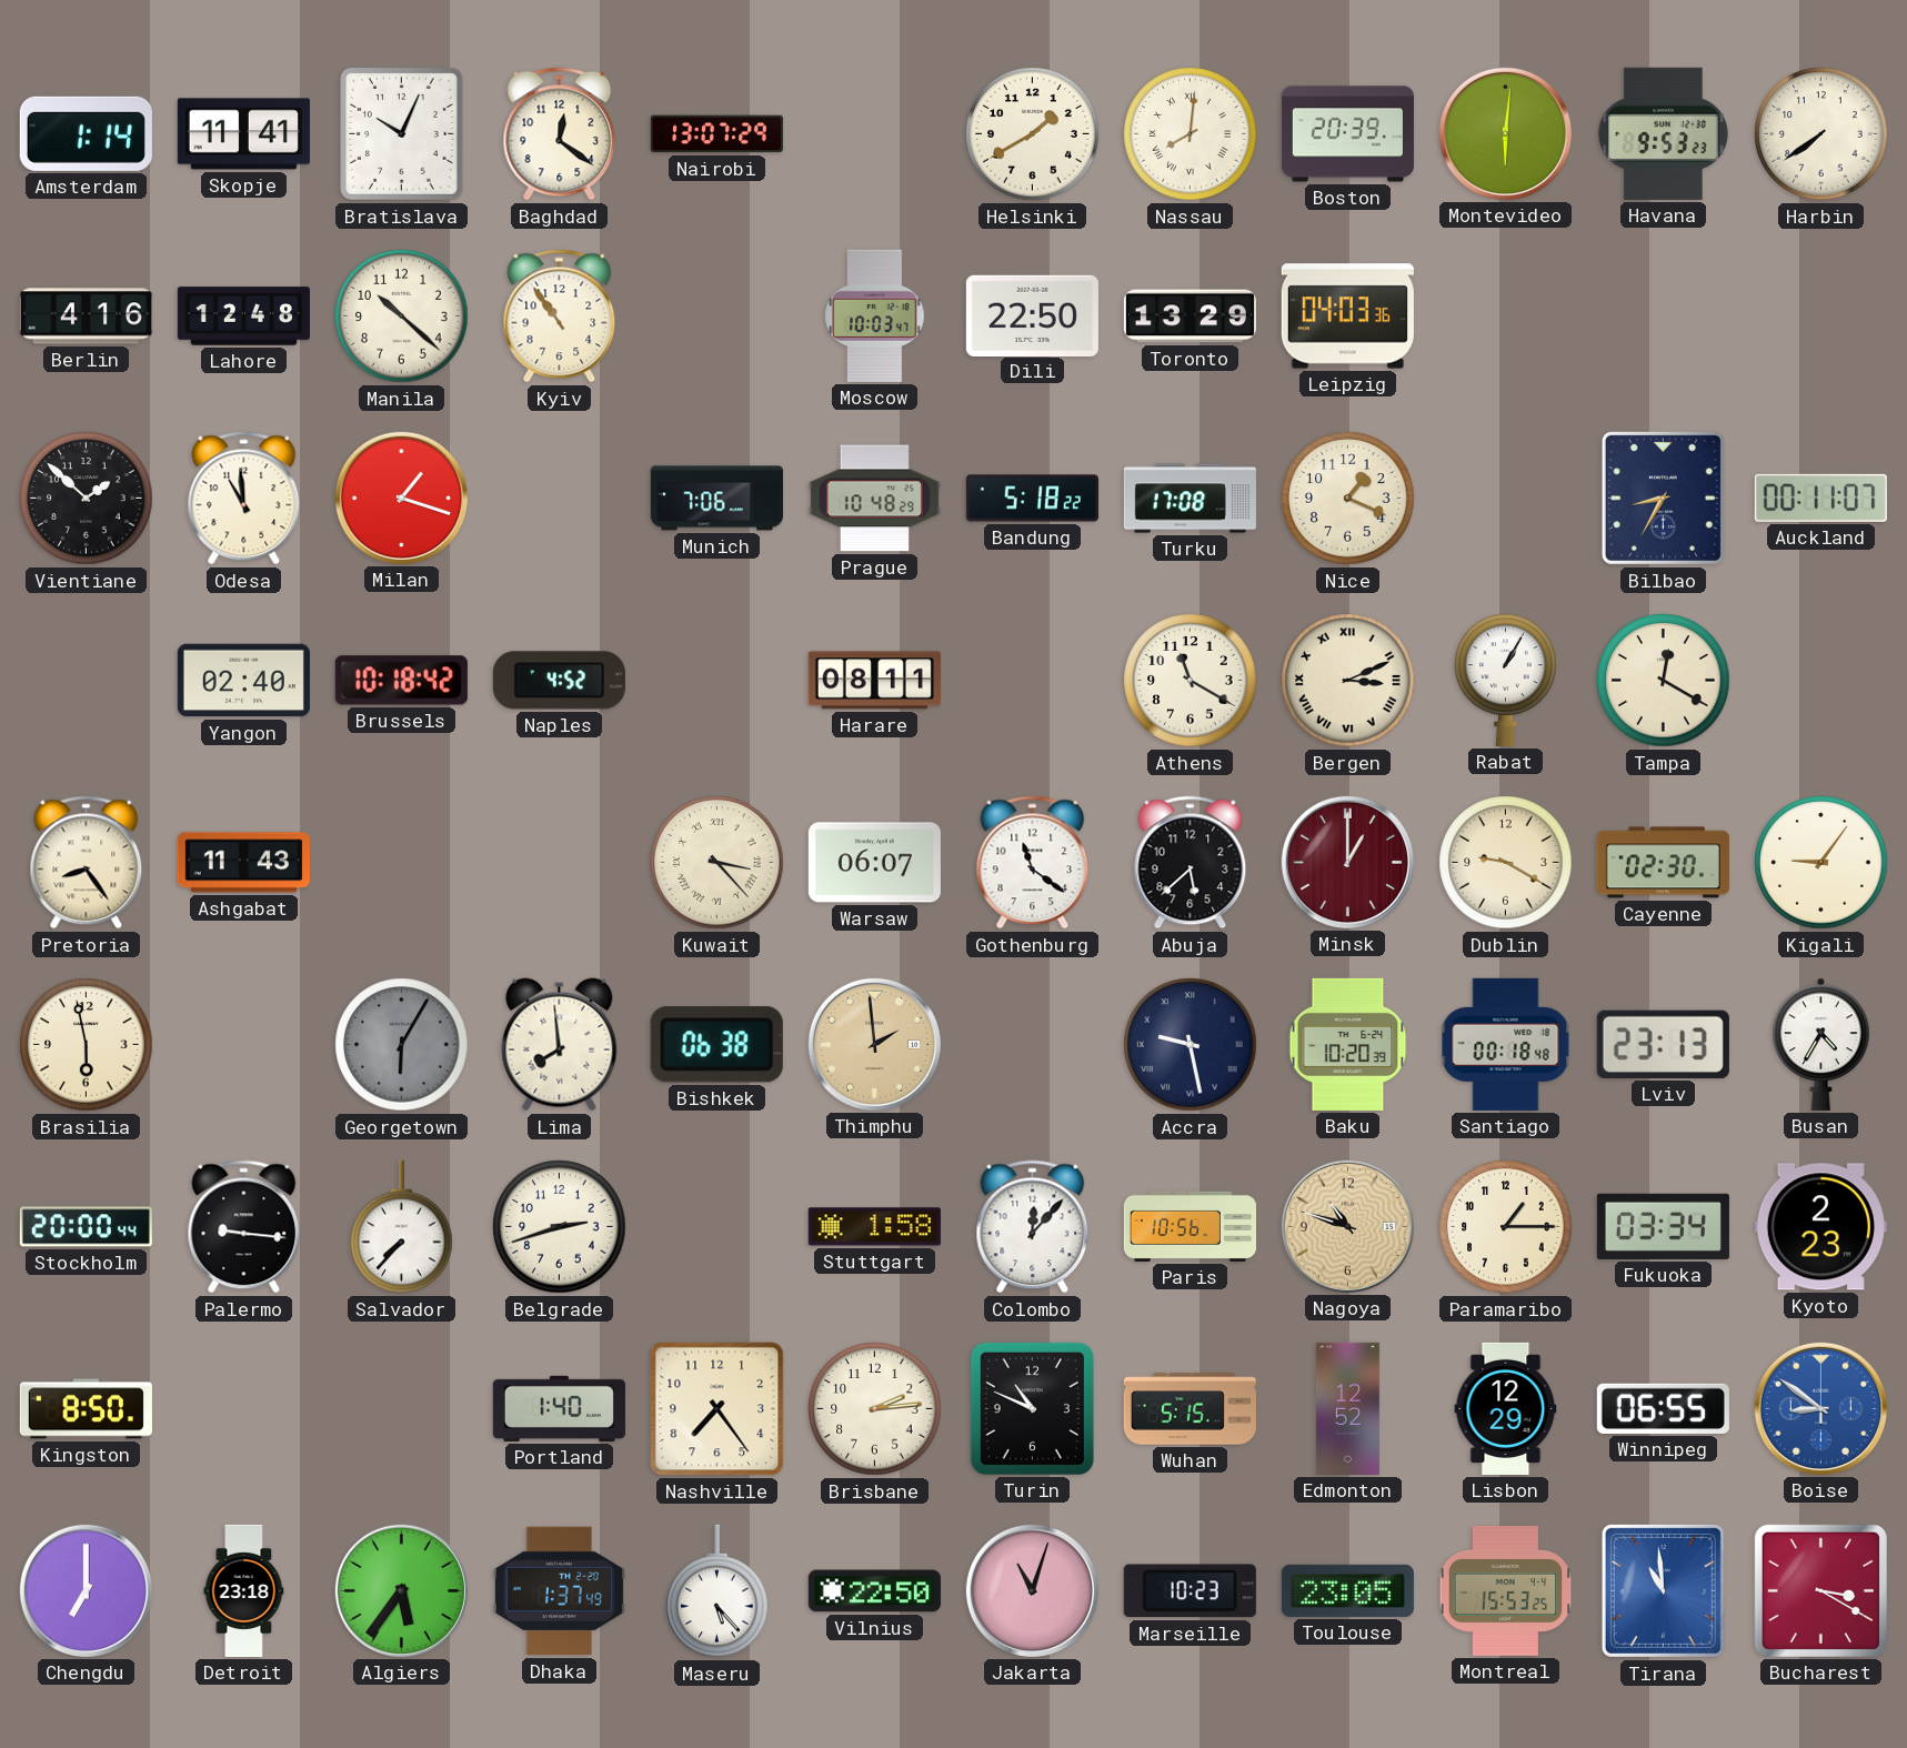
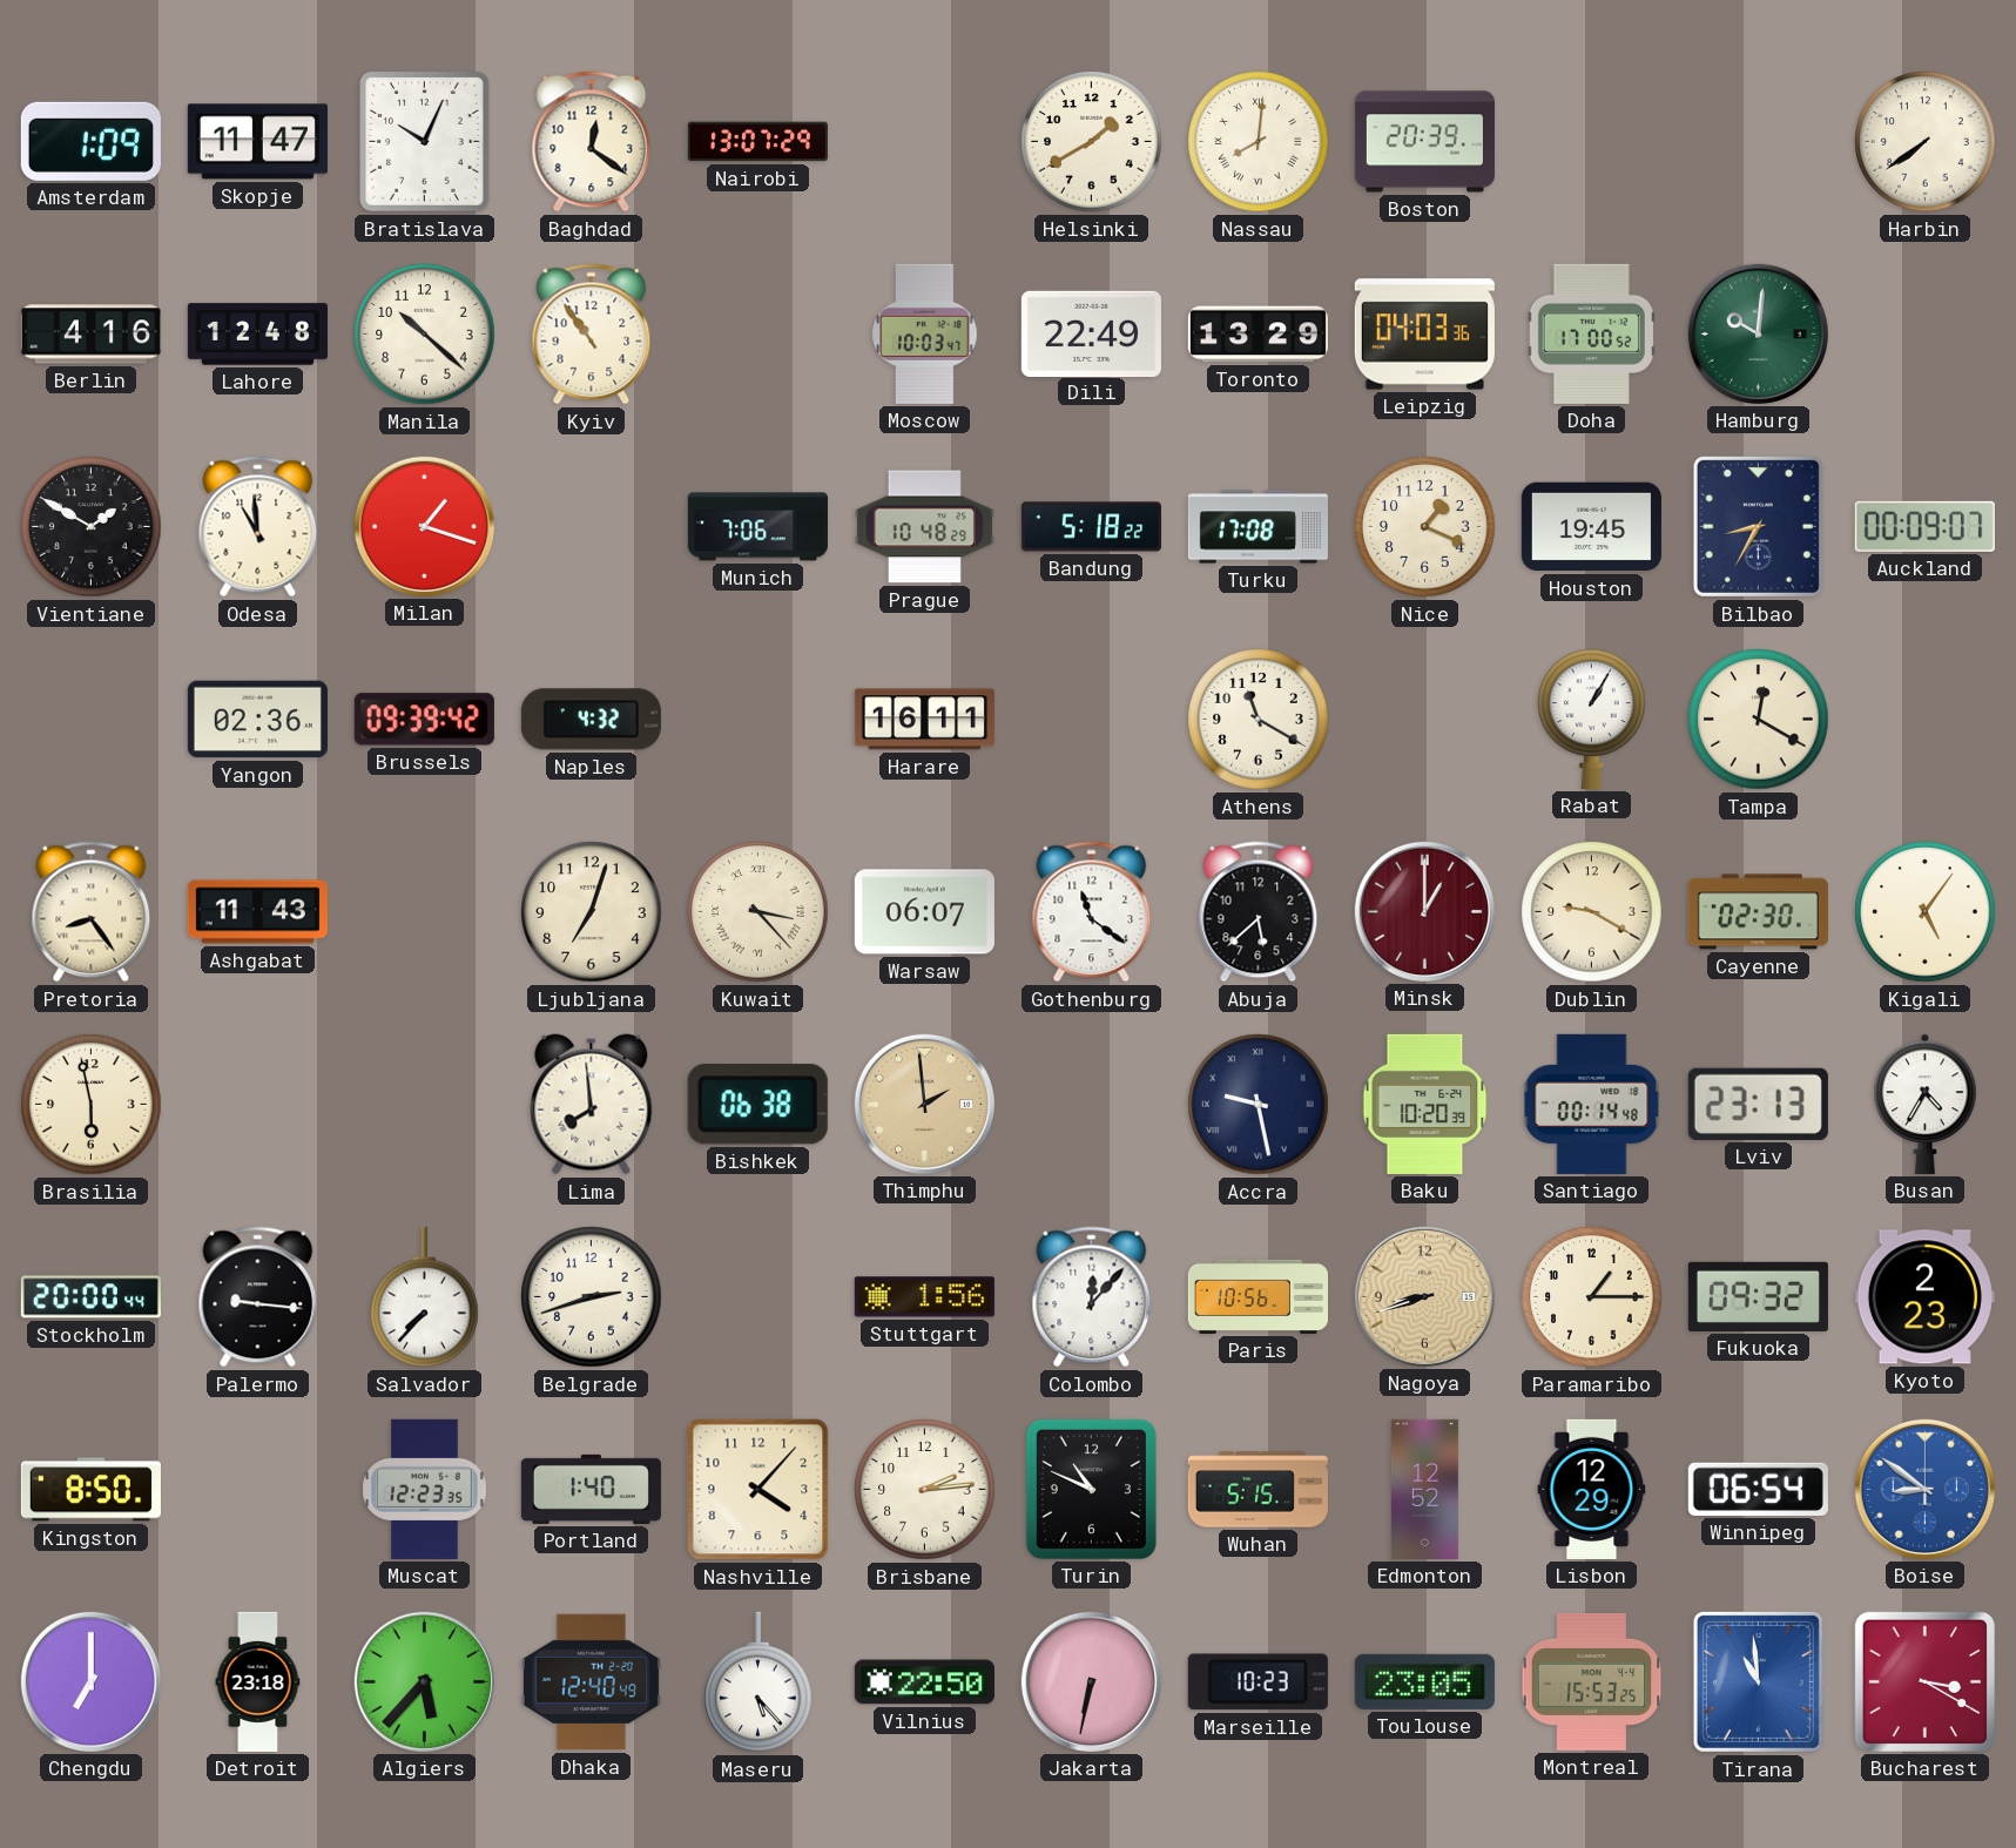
Amsterdam: 1:14 -> 1:09
Skopje: 11:41 -> 11:47
Montevideo: 6:01 -> none
Havana: 9:53 -> none
Dili: 22:50 -> 22:49
Doha: none -> 17:00
Hamburg: none -> 10:01
Vientiane: 1:52 -> 1:50
Houston: none -> 19:45
Auckland: 00:11 -> 00:09
Yangon: 02:40 -> 02:36
Brussels: 10:18 -> 09:39
Naples: 4:52 -> 4:32
Harare: 08:11 -> 16:11
Bergen: 3:11 -> none
Ljubljana: none -> 7:03
Kigali: 9:06 -> 5:06
Georgetown: 6:05 -> none
Santiago: 00:18 -> 00:14
Stuttgart: 1:58 -> 1:56
Nagoya: 10:48 -> 8:42
Fukuoka: 03:34 -> 09:32
Muscat: none -> 12:23
Nashville: 7:24 -> 4:07
Winnipeg: 06:55 -> 06:54
Algiers: 5:36 -> 5:37
Dhaka: 1:37 -> 12:40
Jakarta: 11:03 -> 6:32
